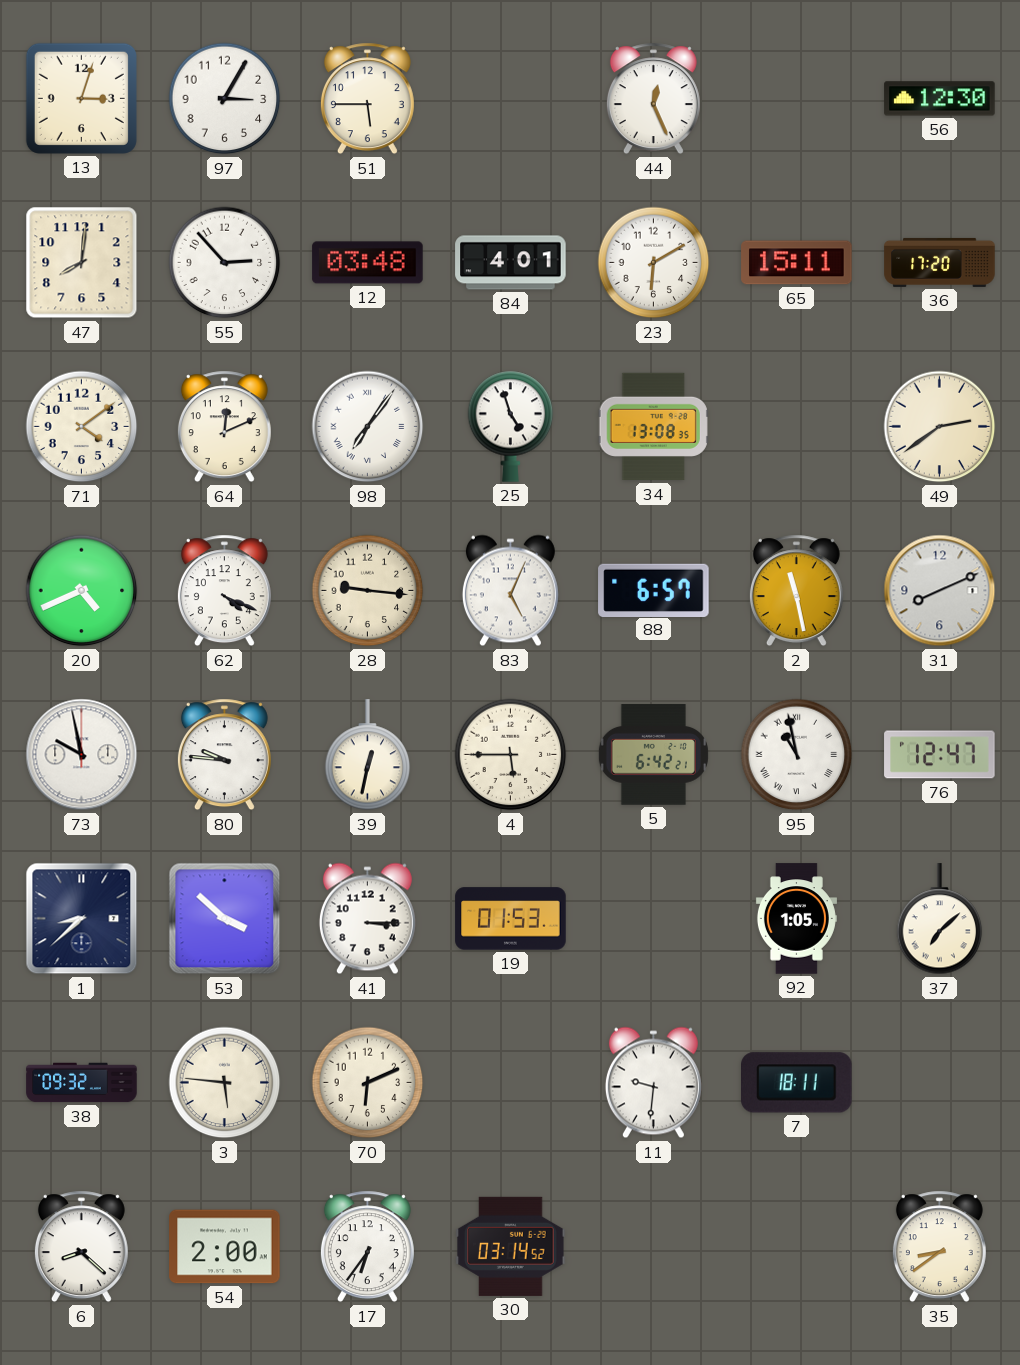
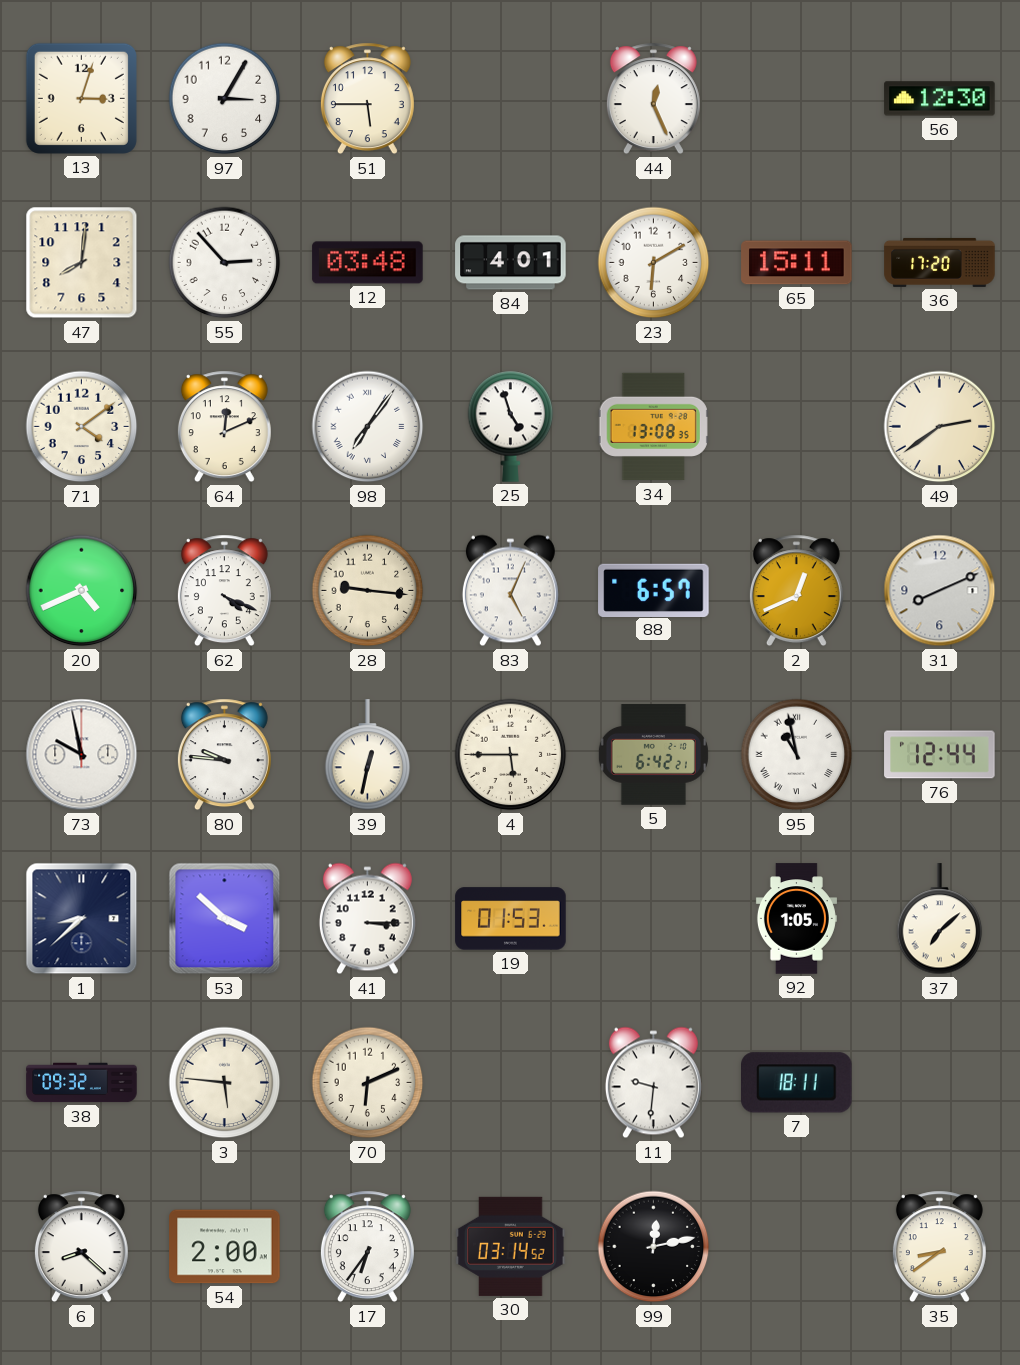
2: 11:28 -> 12:41
76: 12:47 -> 12:44
99: none -> 12:13
